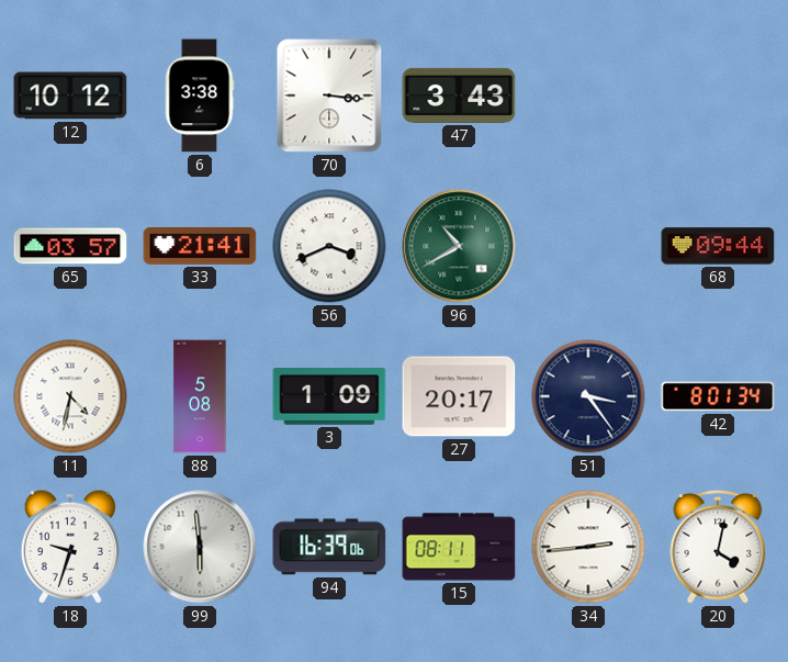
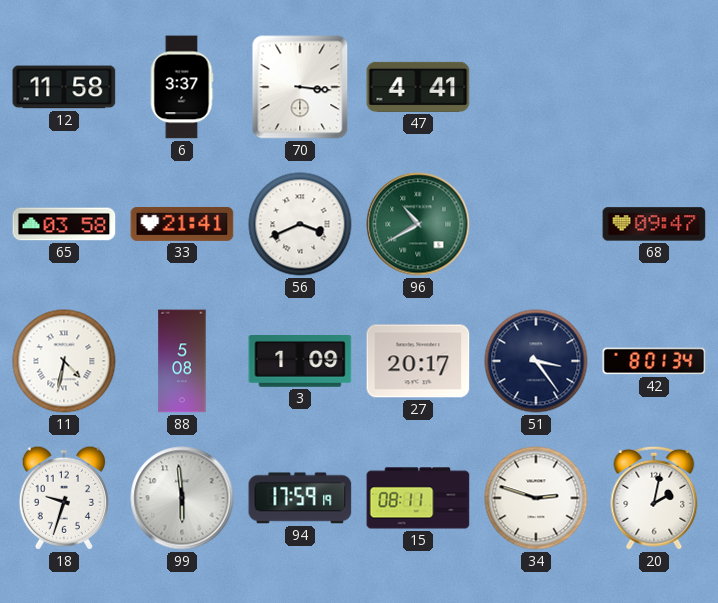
12: 10:12 -> 11:58
6: 3:38 -> 3:37
47: 3:43 -> 4:41
65: 03:57 -> 03:58
68: 09:44 -> 09:47
94: 16:39 -> 17:59
34: 2:44 -> 2:48
20: 4:02 -> 2:02
